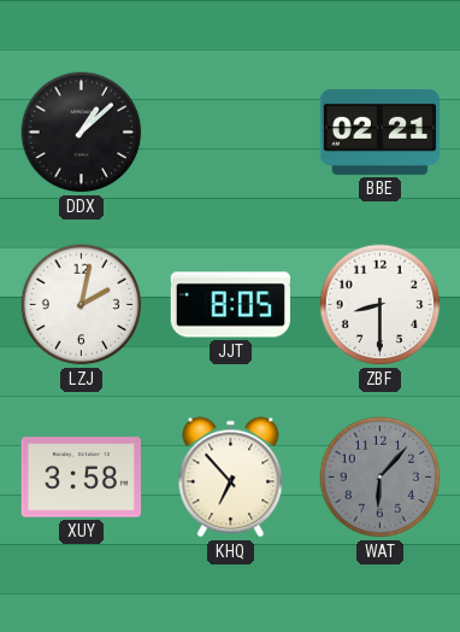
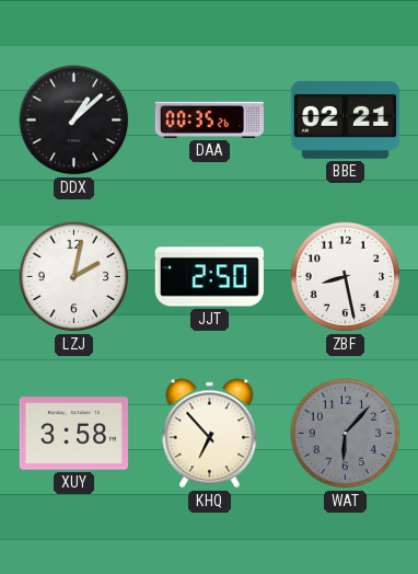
DAA: none -> 00:35
JJT: 8:05 -> 2:50
ZBF: 8:30 -> 8:28
